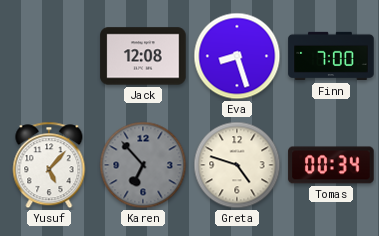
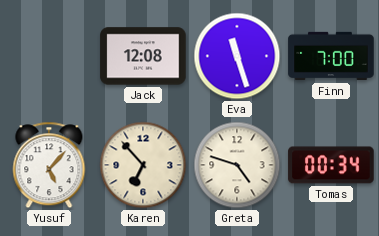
Eva: 8:27 -> 11:27
Karen dial: grey -> cream
